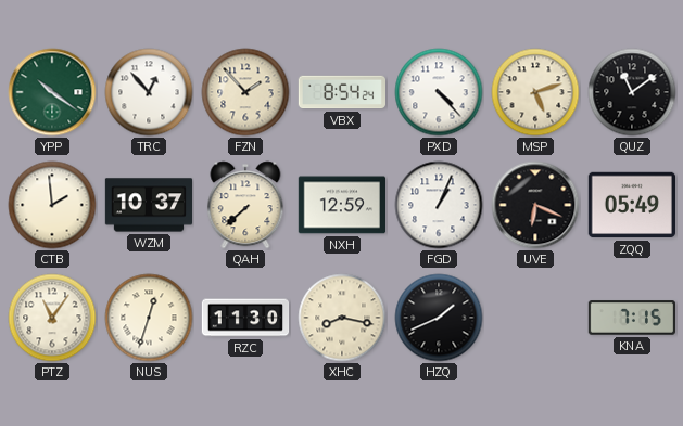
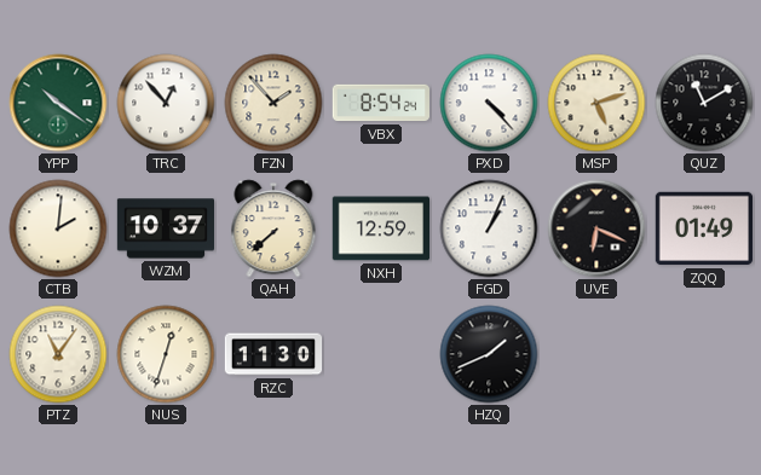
QUZ: 11:09 -> 11:10
CTB: 1:59 -> 2:01
ZQQ: 05:49 -> 01:49
XHC: 8:17 -> none
KNA: 7:15 -> none
